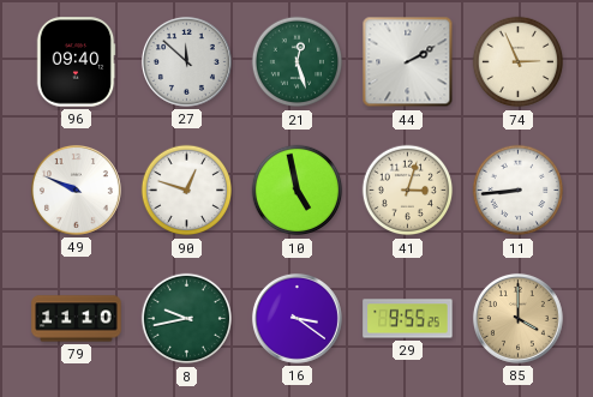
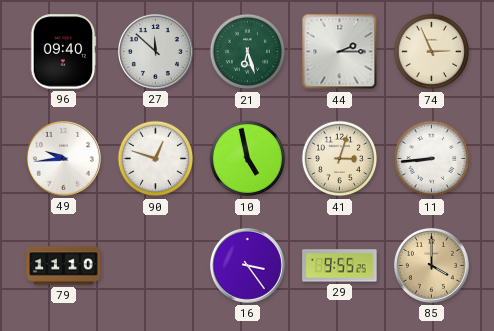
21: 12:27 -> 6:27
44: 2:10 -> 2:15
49: 9:49 -> 9:44
8: 9:43 -> none
16: 3:21 -> 3:24
